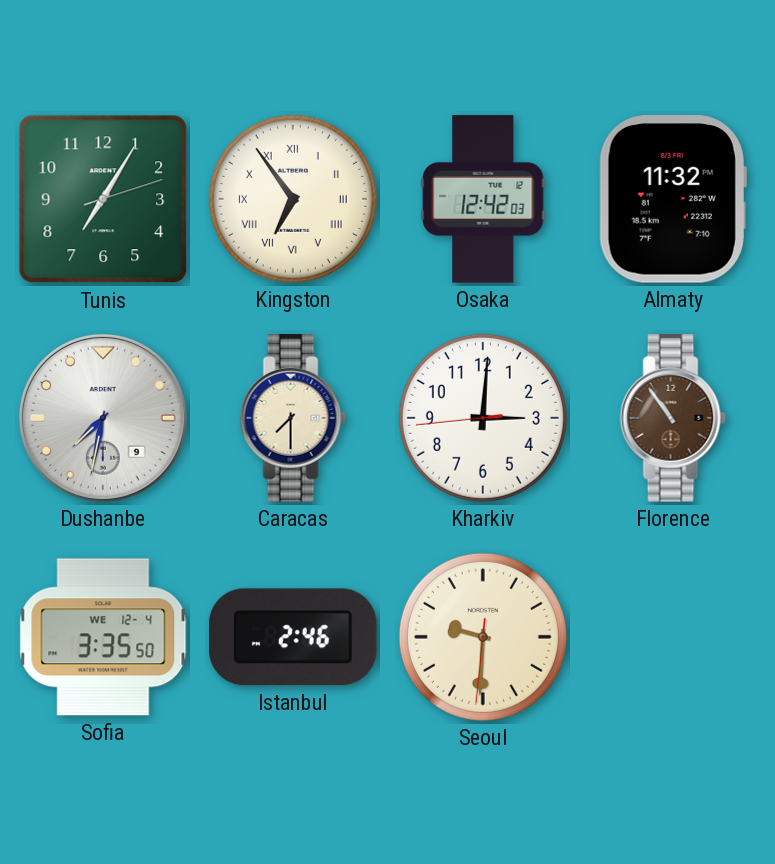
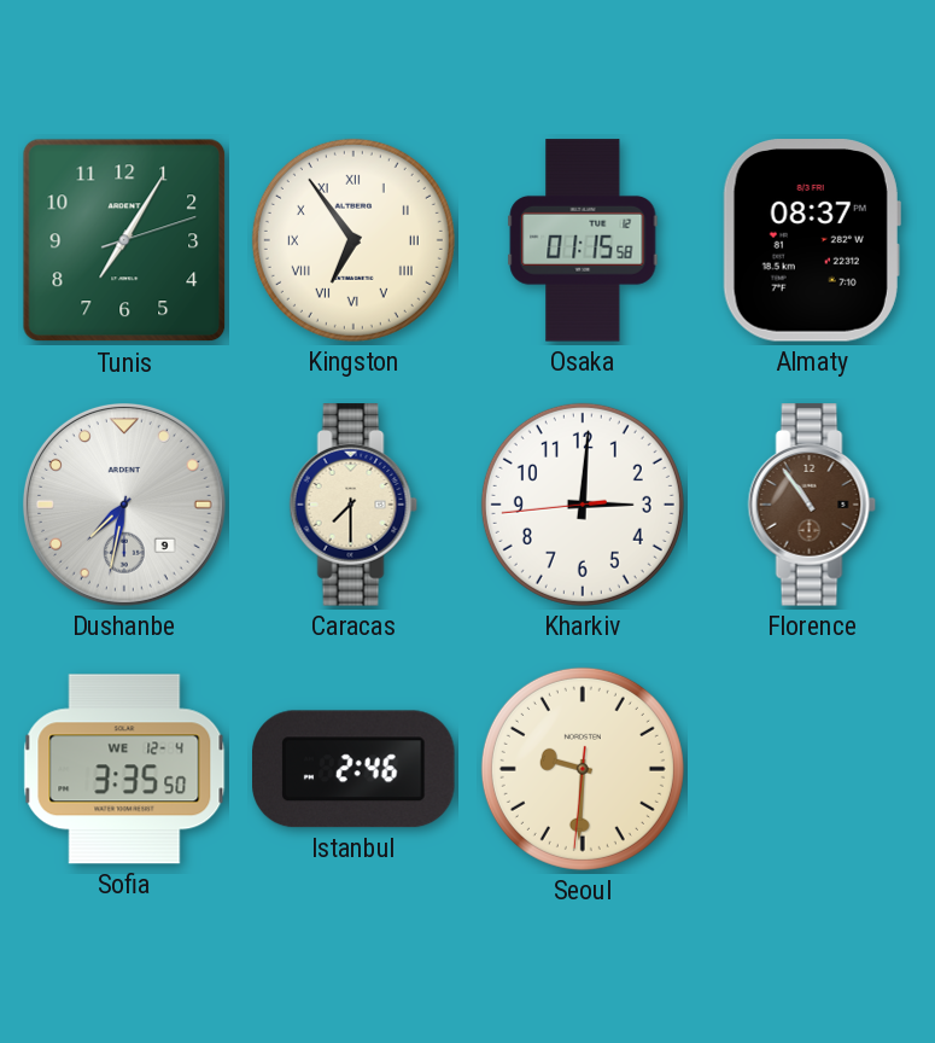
Osaka: 12:42 -> 01:15
Almaty: 11:32 -> 08:37
